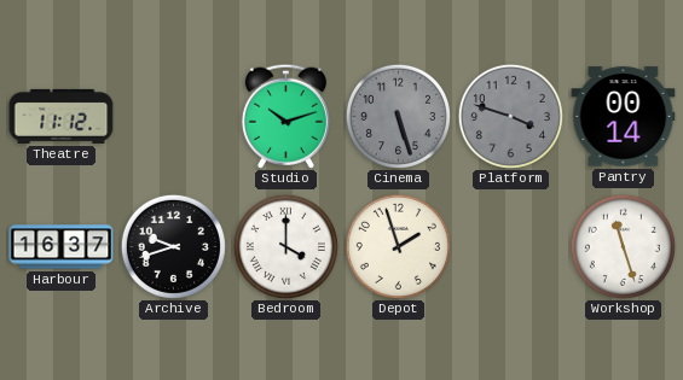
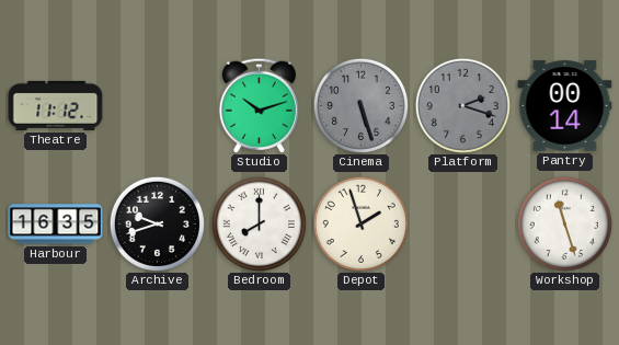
Platform: 3:48 -> 2:18
Harbour: 16:37 -> 16:35
Bedroom: 4:00 -> 8:00
